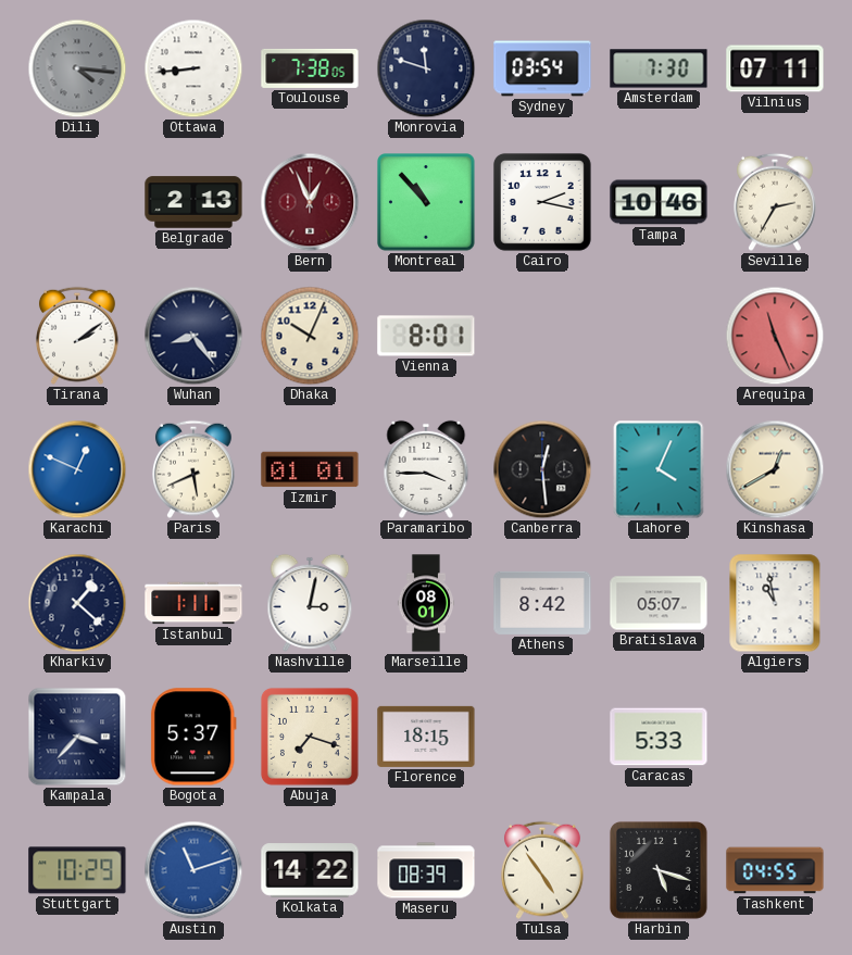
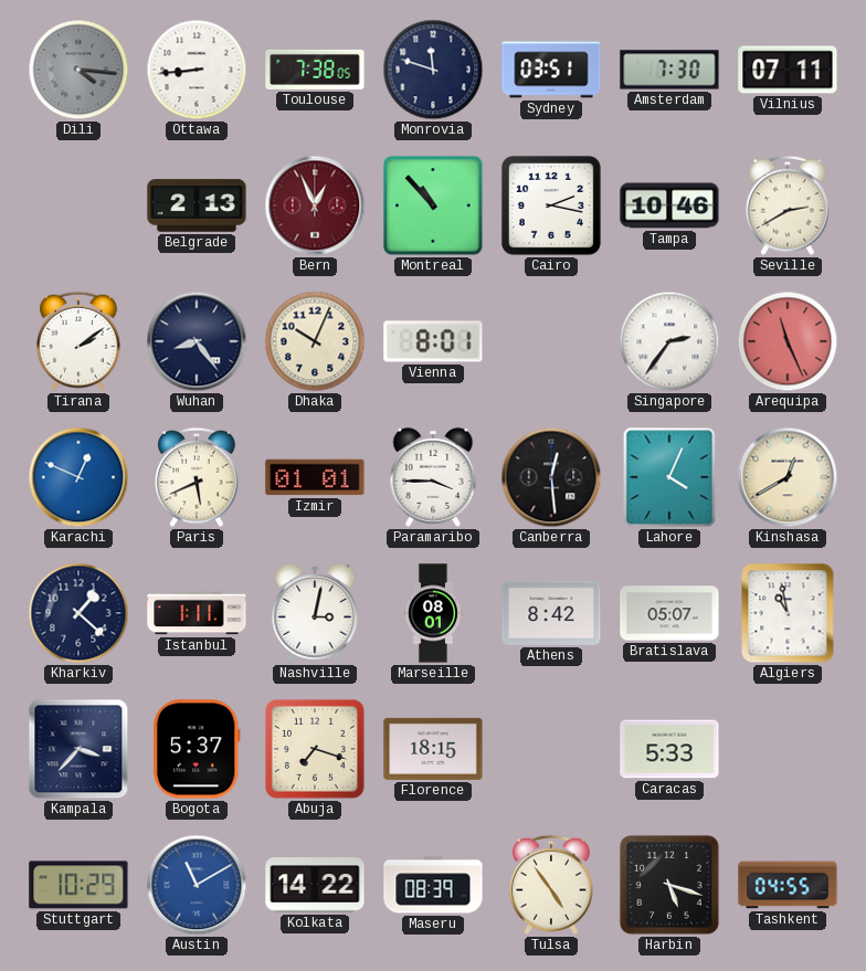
Sydney: 03:54 -> 03:51
Seville: 2:35 -> 2:40
Singapore: none -> 2:36
Austin: 11:12 -> 11:10
